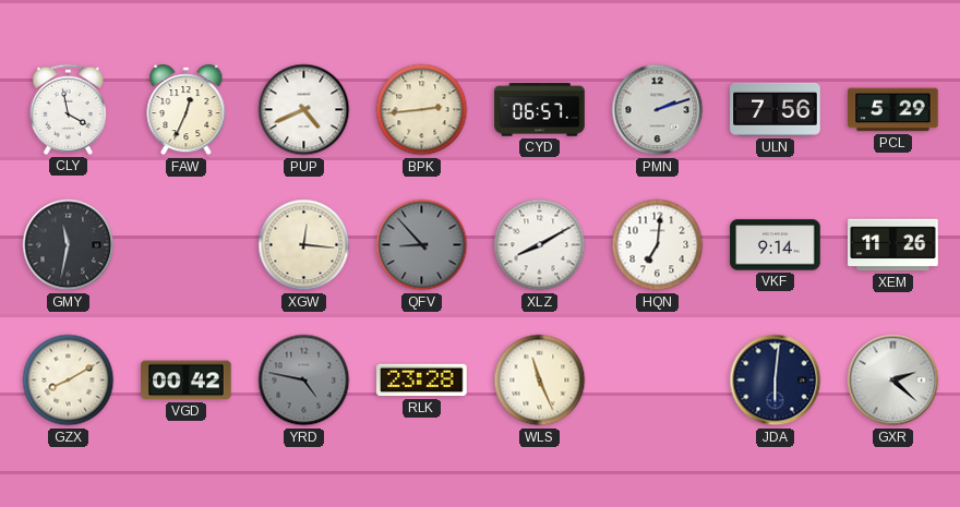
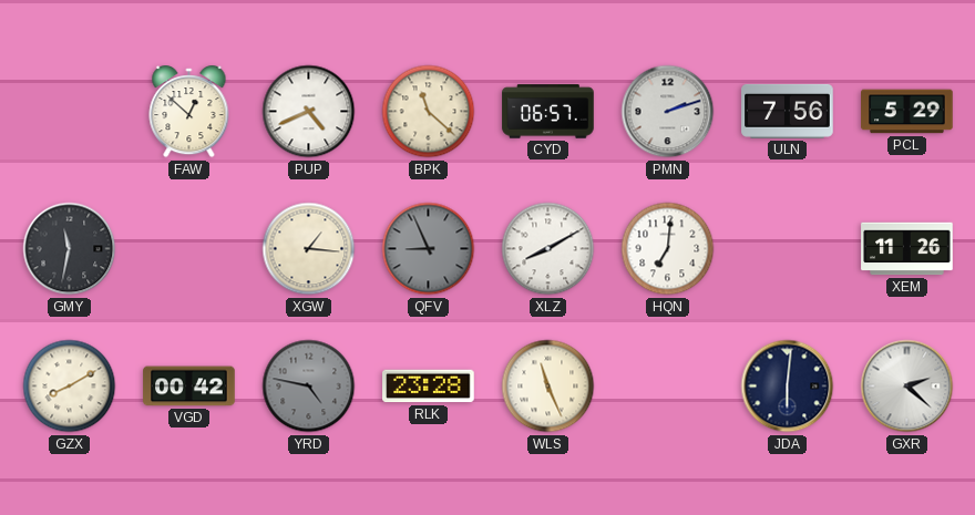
CLY: 3:58 -> none
FAW: 12:34 -> 12:52
BPK: 2:44 -> 11:22
XGW: 12:16 -> 1:16
QFV: 8:53 -> 8:56
VKF: 9:14 -> none
